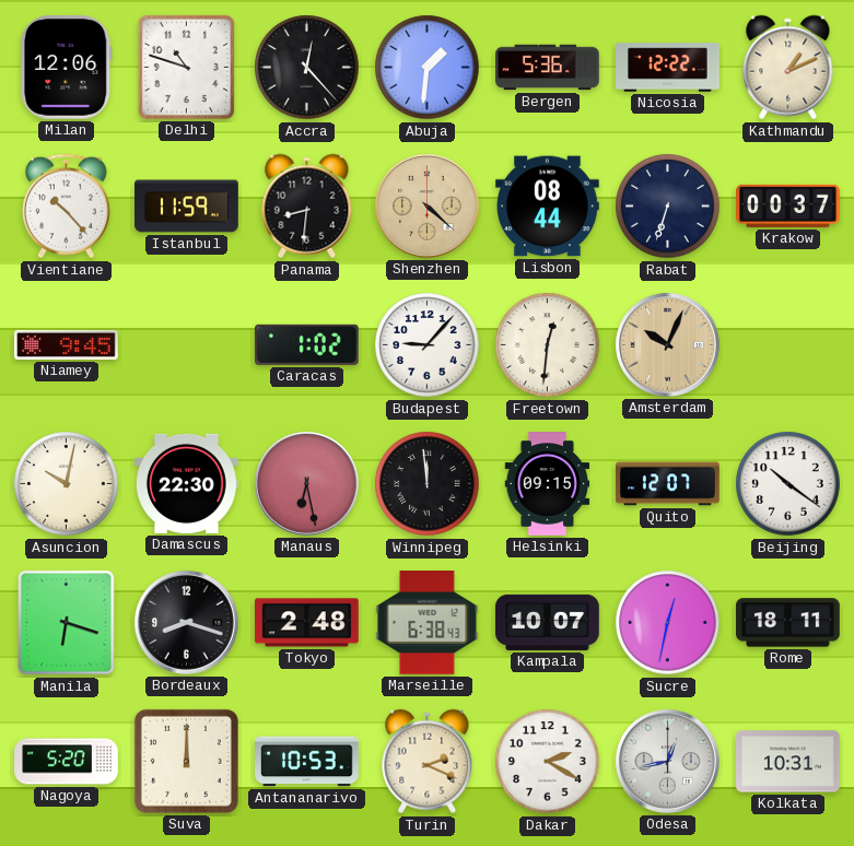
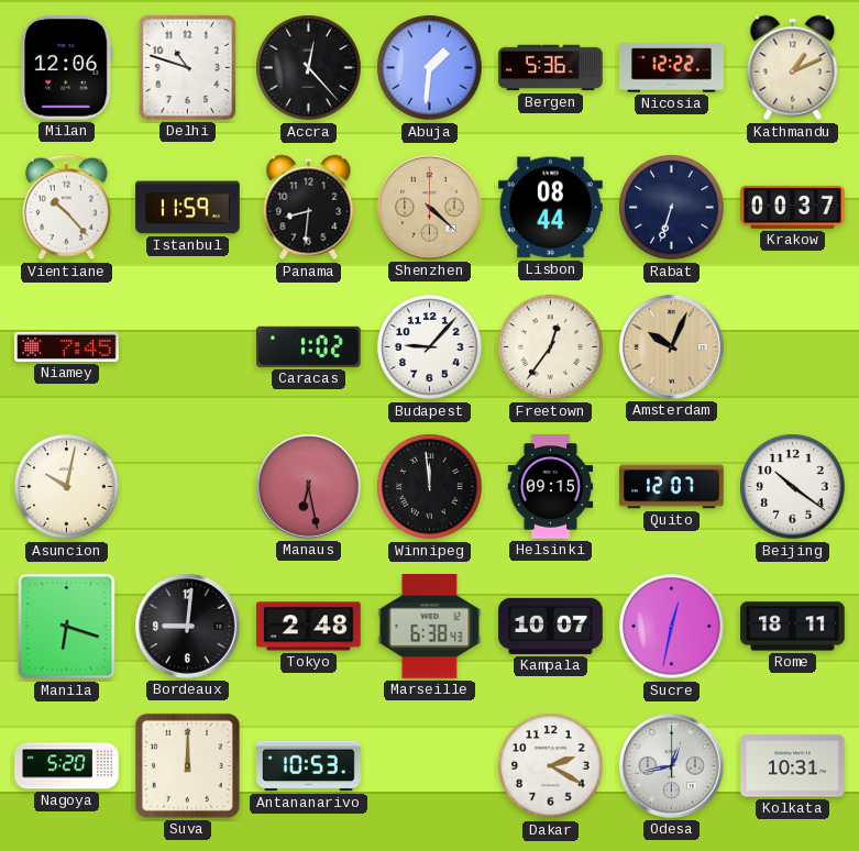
Niamey: 9:45 -> 7:45
Freetown: 12:31 -> 12:36
Damascus: 22:30 -> none
Bordeaux: 8:18 -> 9:01
Turin: 2:19 -> none
